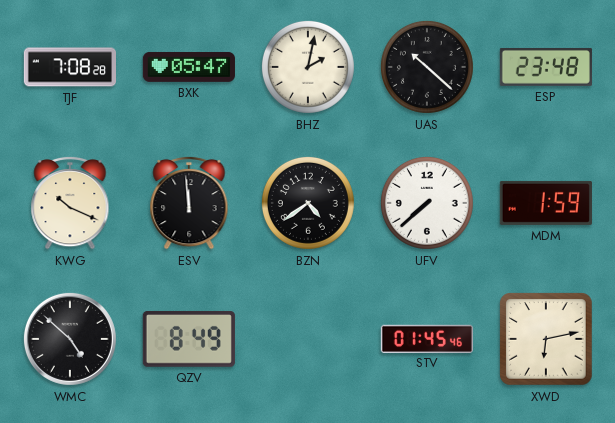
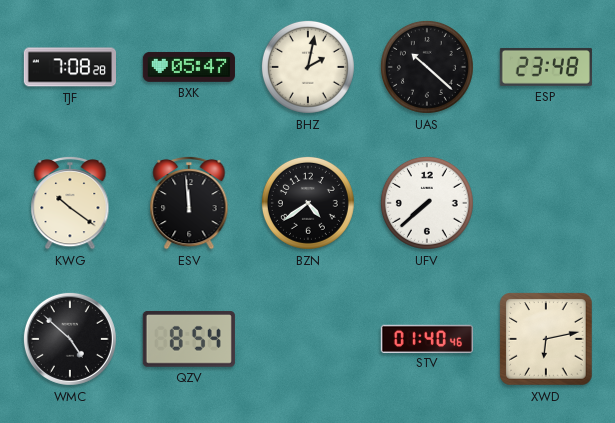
KWG: 10:19 -> 10:21
MDM: 1:59 -> none
QZV: 8:49 -> 8:54
STV: 01:45 -> 01:40
